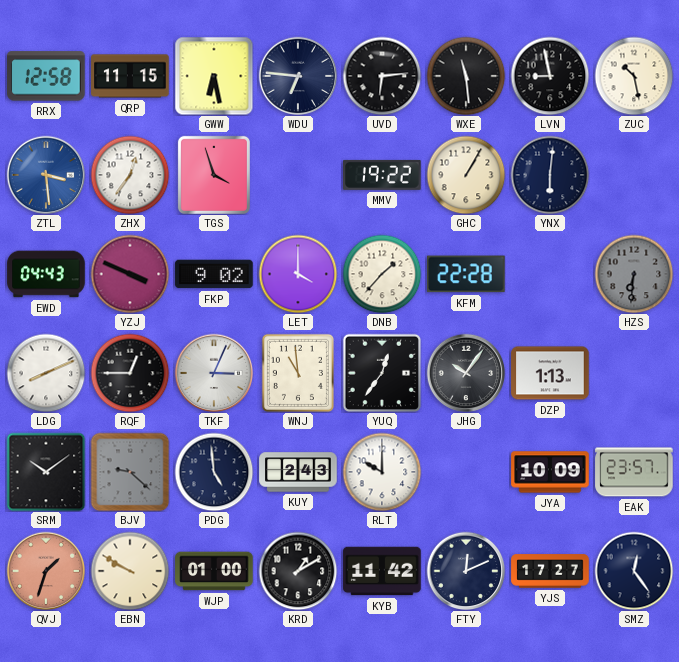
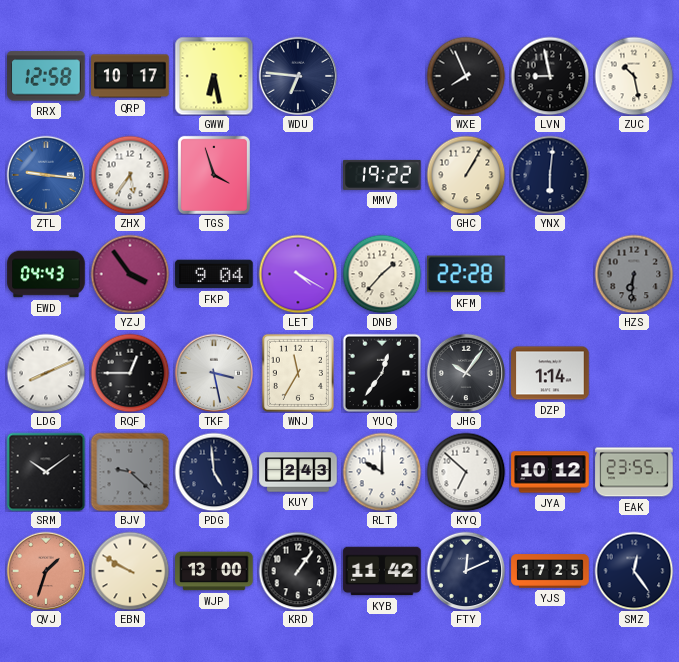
QRP: 11:15 -> 10:17
UVD: 6:14 -> none
WXE: 11:29 -> 7:56
ZTL: 3:29 -> 9:16
ZHX: 12:36 -> 5:36
YZJ: 3:49 -> 3:54
FKP: 9:02 -> 9:04
LET: 4:00 -> 4:20
TKF: 3:04 -> 3:28
WNJ: 10:59 -> 11:35
DZP: 1:13 -> 1:14
KYQ: none -> 6:52
JYA: 10:09 -> 10:12
EAK: 23:57 -> 23:55
WJP: 01:00 -> 13:00
KRD: 1:10 -> 1:06
YJS: 17:27 -> 17:25
